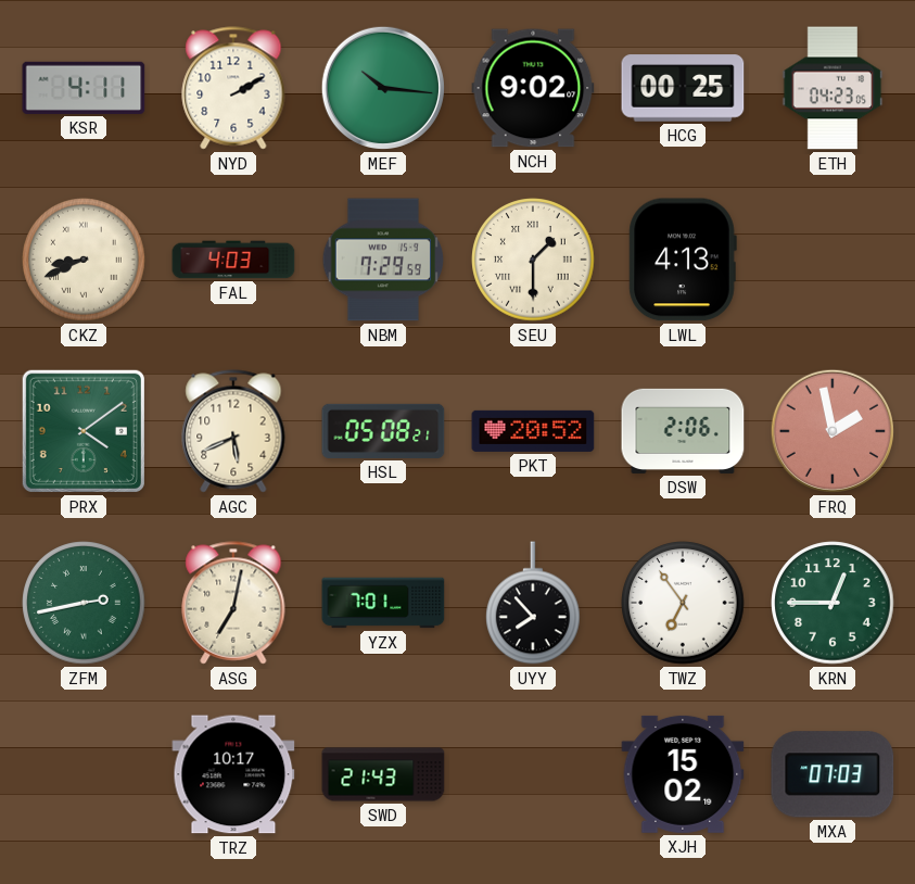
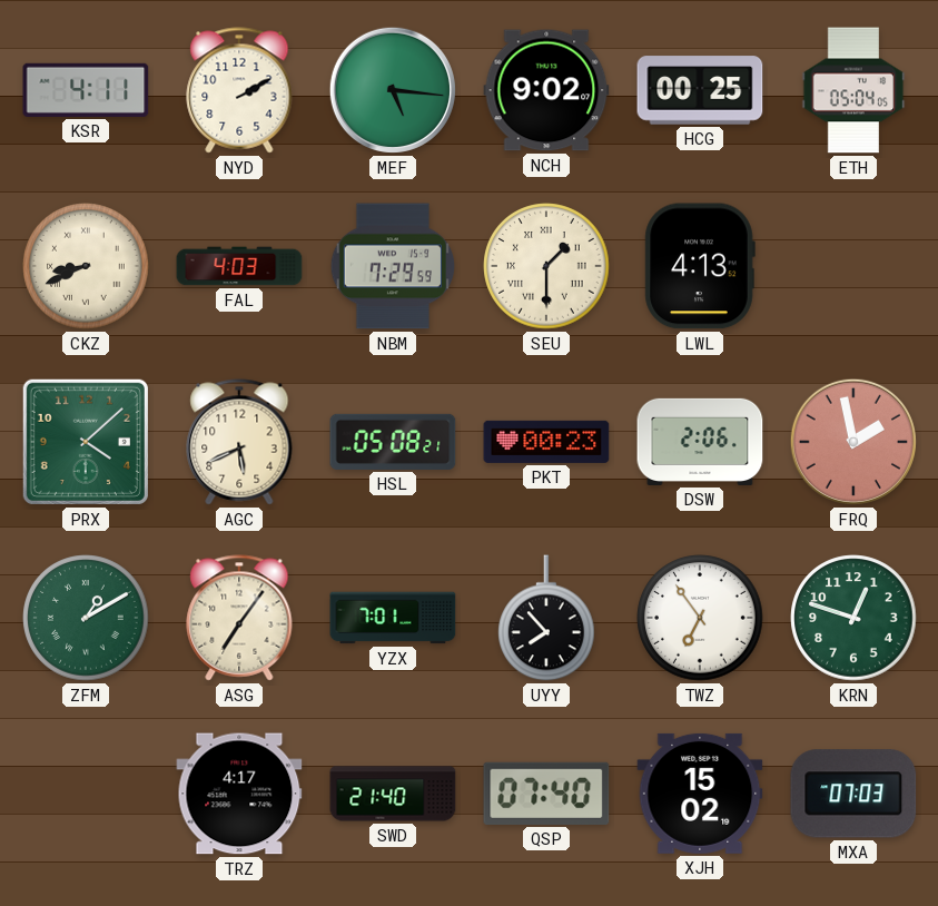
MEF: 10:16 -> 5:16
ETH: 04:23 -> 05:04
PRX: 4:09 -> 4:08
PKT: 20:52 -> 00:23
ZFM: 2:43 -> 1:10
ASG: 7:02 -> 7:06
KRN: 12:45 -> 12:48
TRZ: 10:17 -> 4:17
SWD: 21:43 -> 21:40
QSP: none -> 07:40
